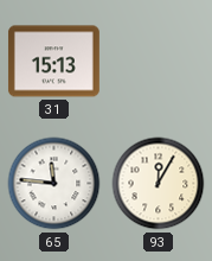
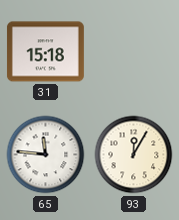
31: 15:13 -> 15:18
